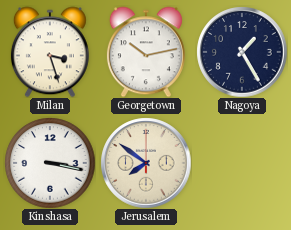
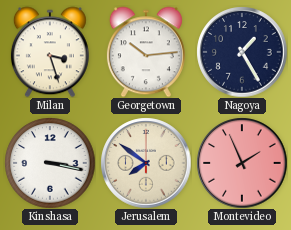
Georgetown: 10:13 -> 10:14
Montevideo: none -> 1:56
